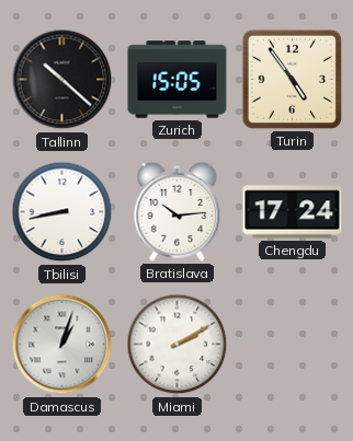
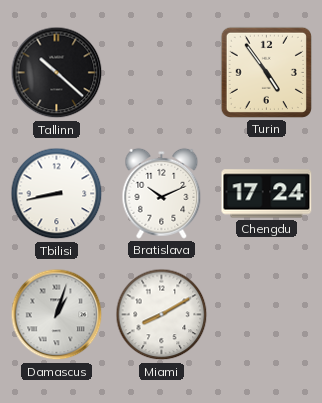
Zurich: 15:05 -> none
Bratislava: 10:14 -> 10:11
Miami: 2:10 -> 8:10
